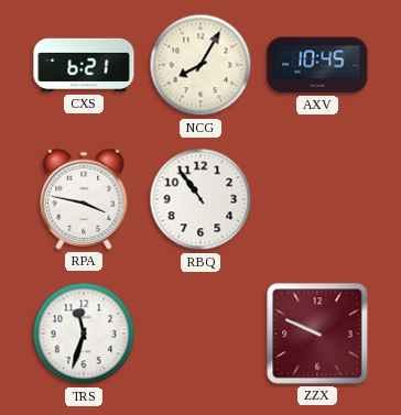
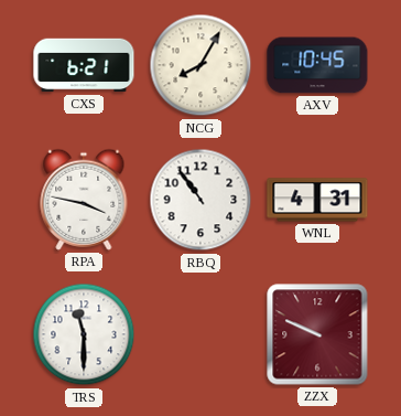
WNL: none -> 4:31
TRS: 11:33 -> 11:30
